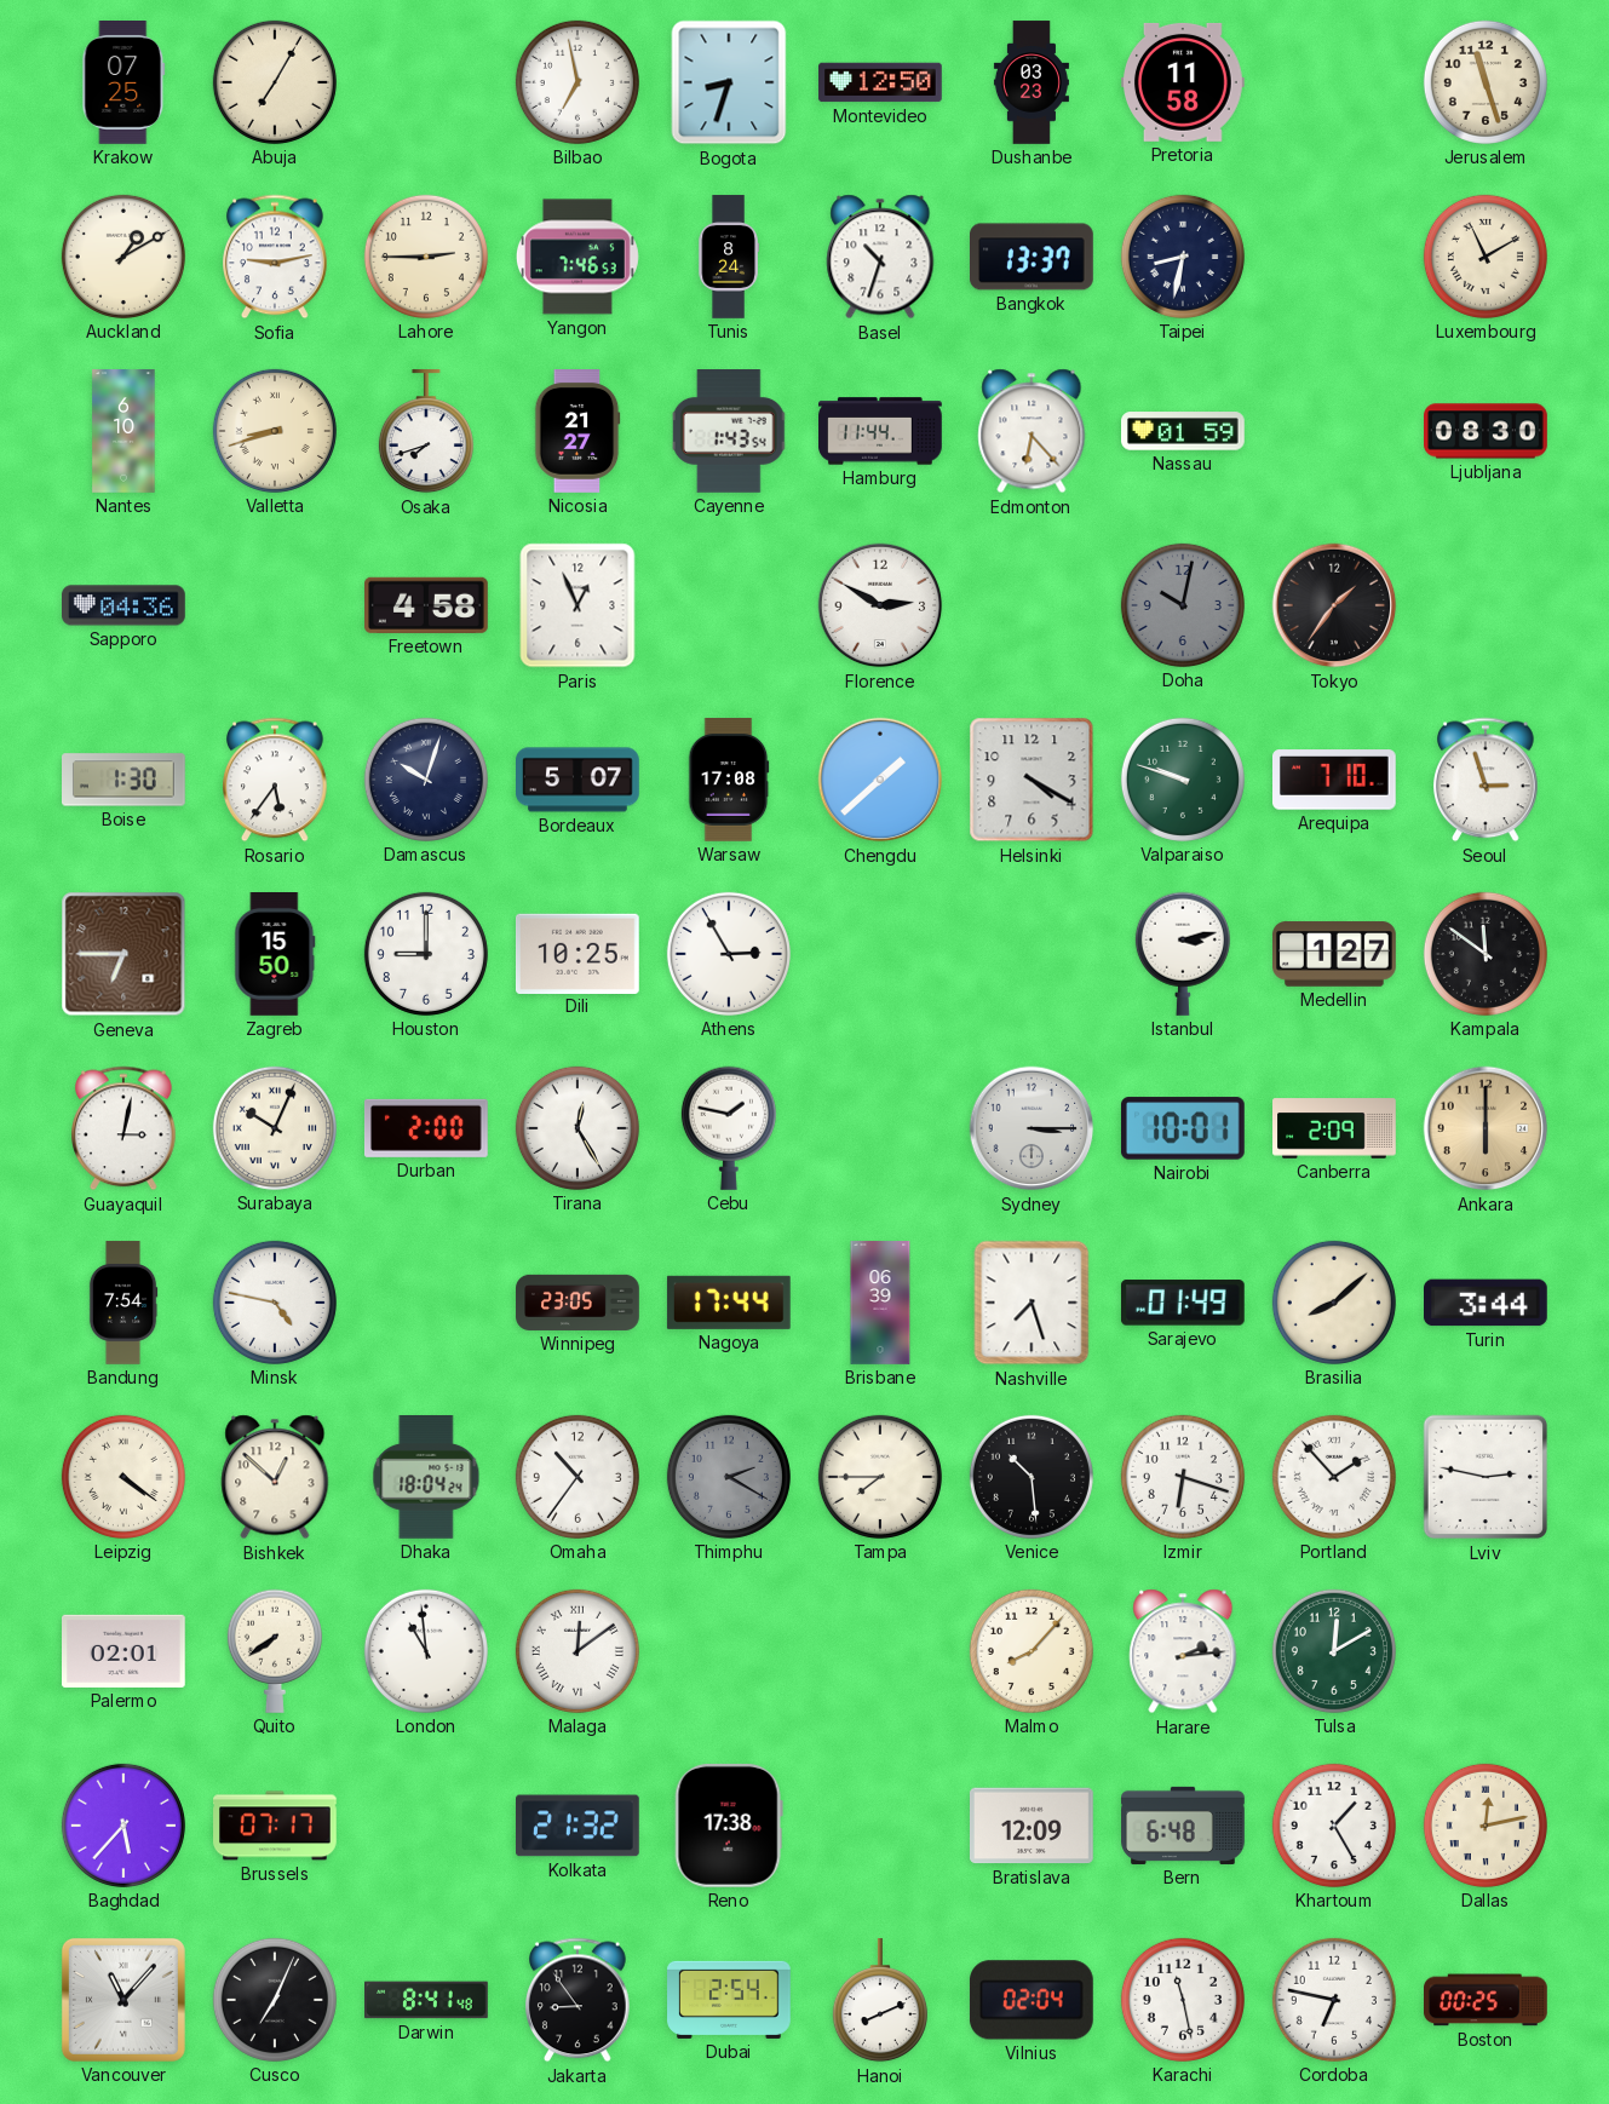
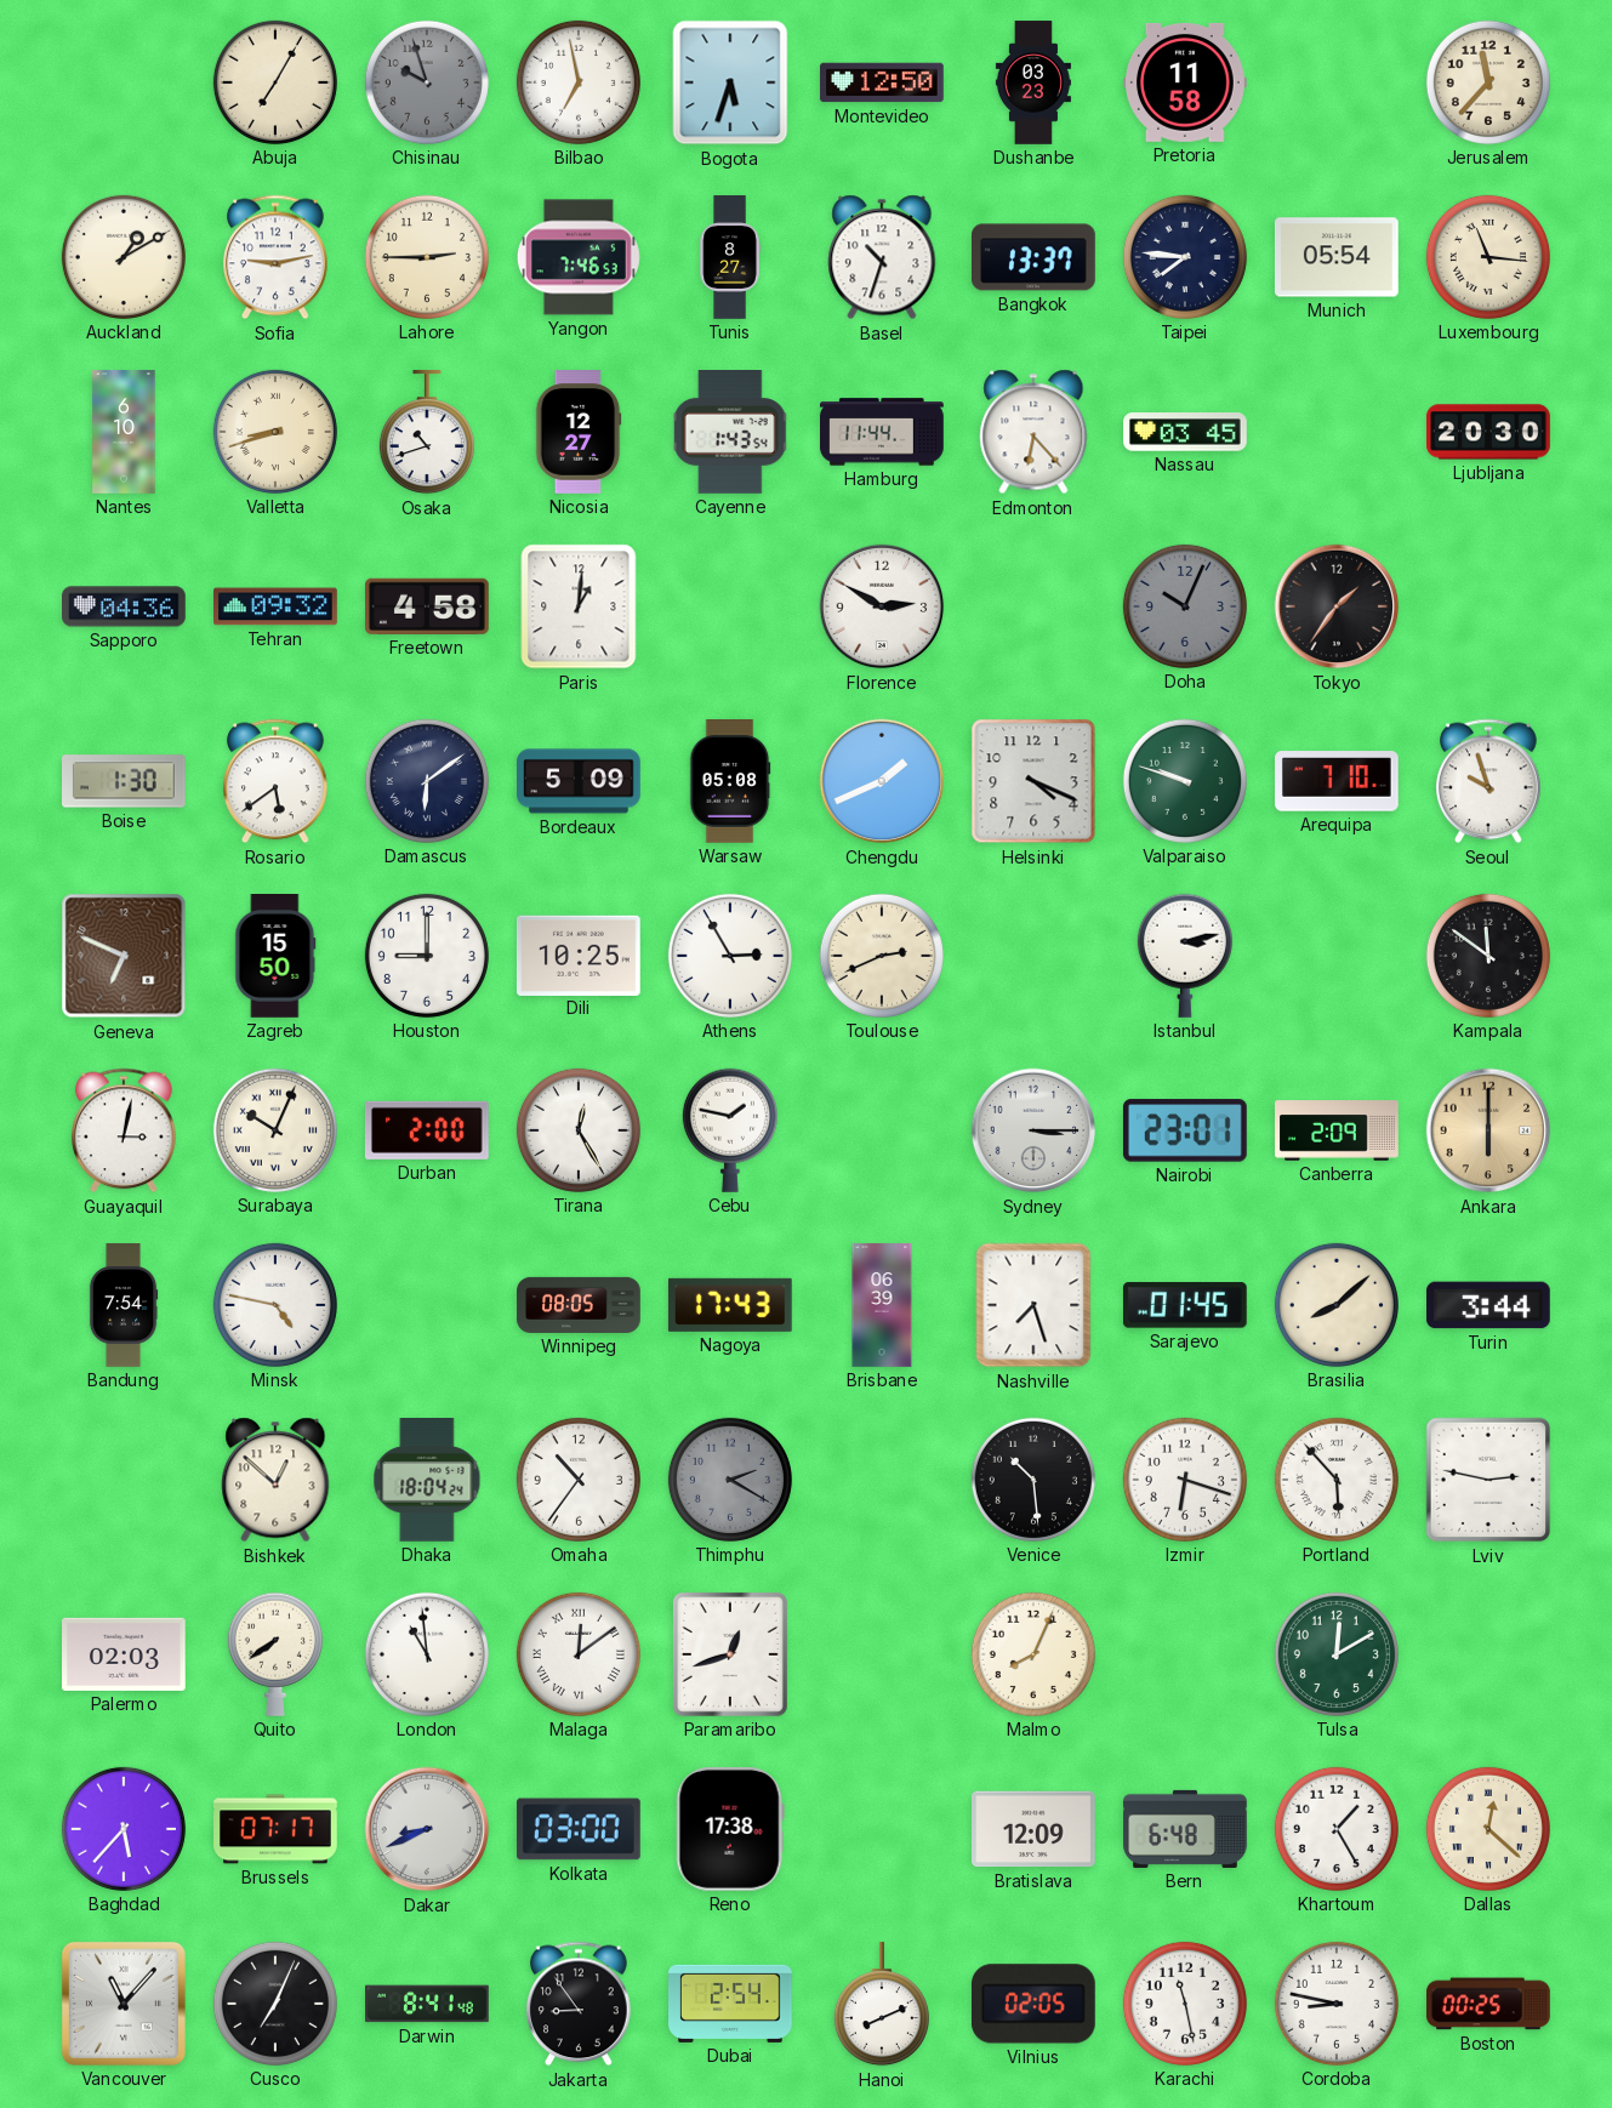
Krakow: 07:25 -> none
Chisinau: none -> 9:57
Bogota: 8:33 -> 5:33
Jerusalem: 11:27 -> 11:37
Tunis: 8:24 -> 8:27
Taipei: 8:32 -> 7:46
Munich: none -> 05:54
Luxembourg: 11:10 -> 11:16
Osaka: 7:42 -> 10:42
Nicosia: 21:27 -> 12:27
Nassau: 01:59 -> 03:45
Ljubljana: 08:30 -> 20:30
Tehran: none -> 09:32
Paris: 12:56 -> 1:01
Doha: 10:02 -> 10:04
Rosario: 5:36 -> 5:39
Damascus: 10:03 -> 6:09
Bordeaux: 5:07 -> 5:09
Warsaw: 17:08 -> 05:08
Chengdu: 1:38 -> 1:41
Helsinki: 4:20 -> 4:19
Seoul: 2:57 -> 9:57
Geneva: 6:45 -> 6:49
Toulouse: none -> 2:41
Medellin: 1:27 -> none
Nairobi: 10:01 -> 23:01
Winnipeg: 23:05 -> 08:05
Nagoya: 17:44 -> 17:43
Sarajevo: 01:49 -> 01:45
Leipzig: 4:21 -> none
Tampa: 7:45 -> none
Portland: 1:53 -> 5:53
Palermo: 02:01 -> 02:03
Paramaribo: none -> 12:42
Malmo: 8:07 -> 8:04
Harare: 2:14 -> none
Dakar: none -> 8:41
Kolkata: 21:32 -> 03:00
Dallas: 12:13 -> 12:22
Vilnius: 02:04 -> 02:05
Cordoba: 6:47 -> 8:47
